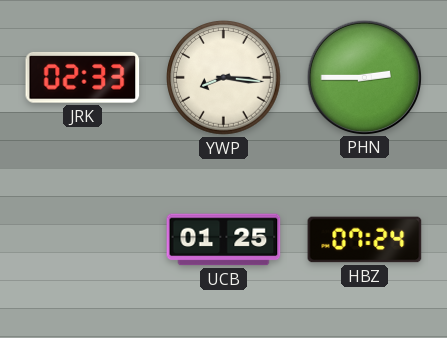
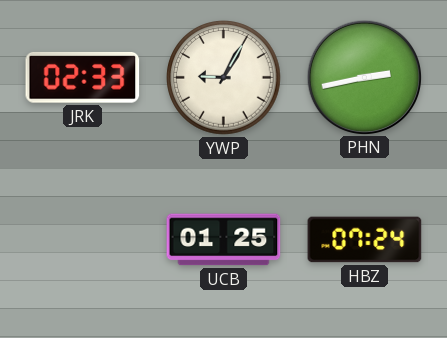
YWP: 8:16 -> 9:05
PHN: 2:45 -> 2:43
